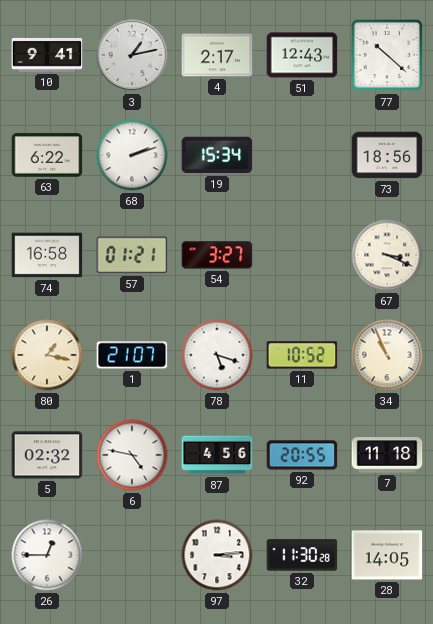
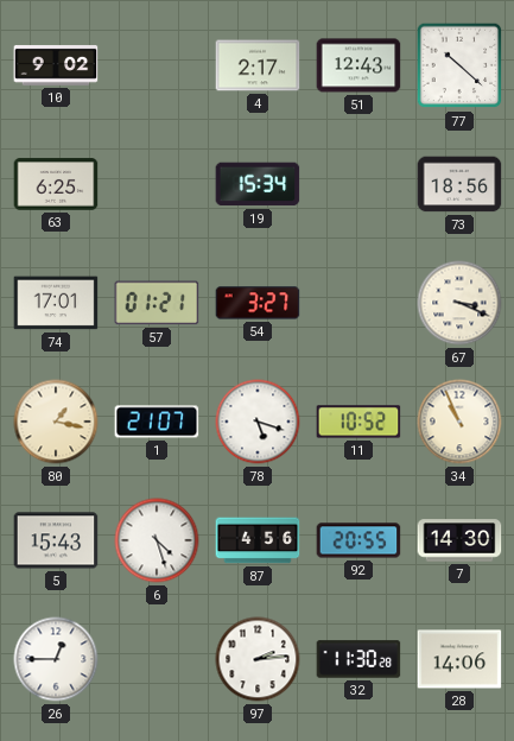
10: 9:41 -> 9:02
3: 1:13 -> none
63: 6:22 -> 6:25
68: 2:12 -> none
74: 16:58 -> 17:01
5: 02:32 -> 15:43
6: 4:47 -> 4:27
7: 11:18 -> 14:30
97: 3:14 -> 2:14
28: 14:05 -> 14:06
